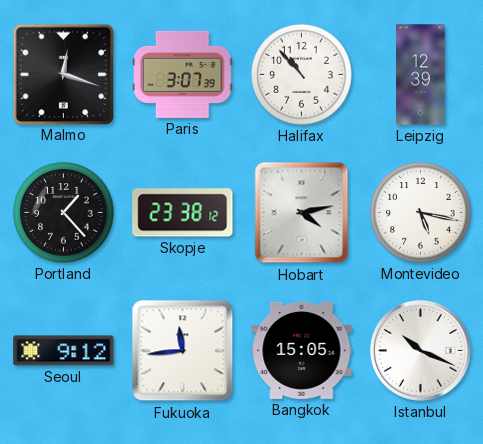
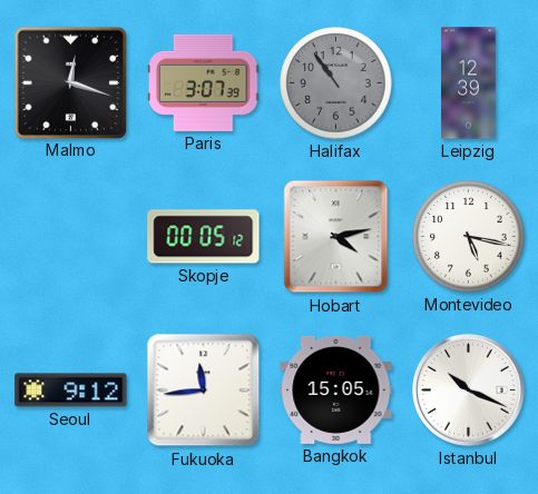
Halifax: 10:53 -> 10:54
Halifax dial: white -> grey
Portland: 1:23 -> none
Skopje: 23:38 -> 00:05
